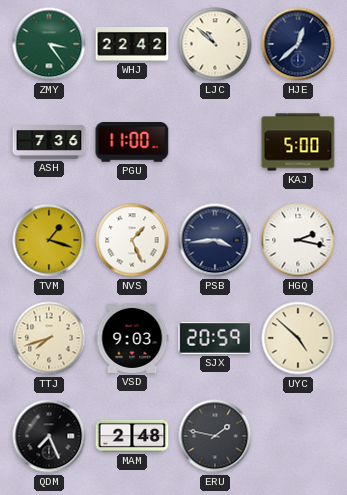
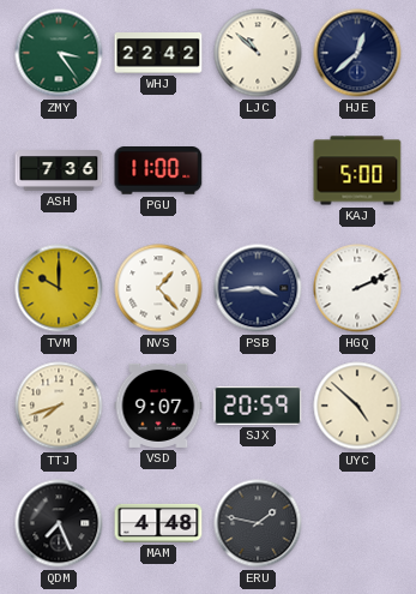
TVM: 1:18 -> 10:00
NVS: 1:26 -> 1:23
HGQ: 2:17 -> 2:11
VSD: 9:03 -> 9:07
MAM: 2:48 -> 4:48
